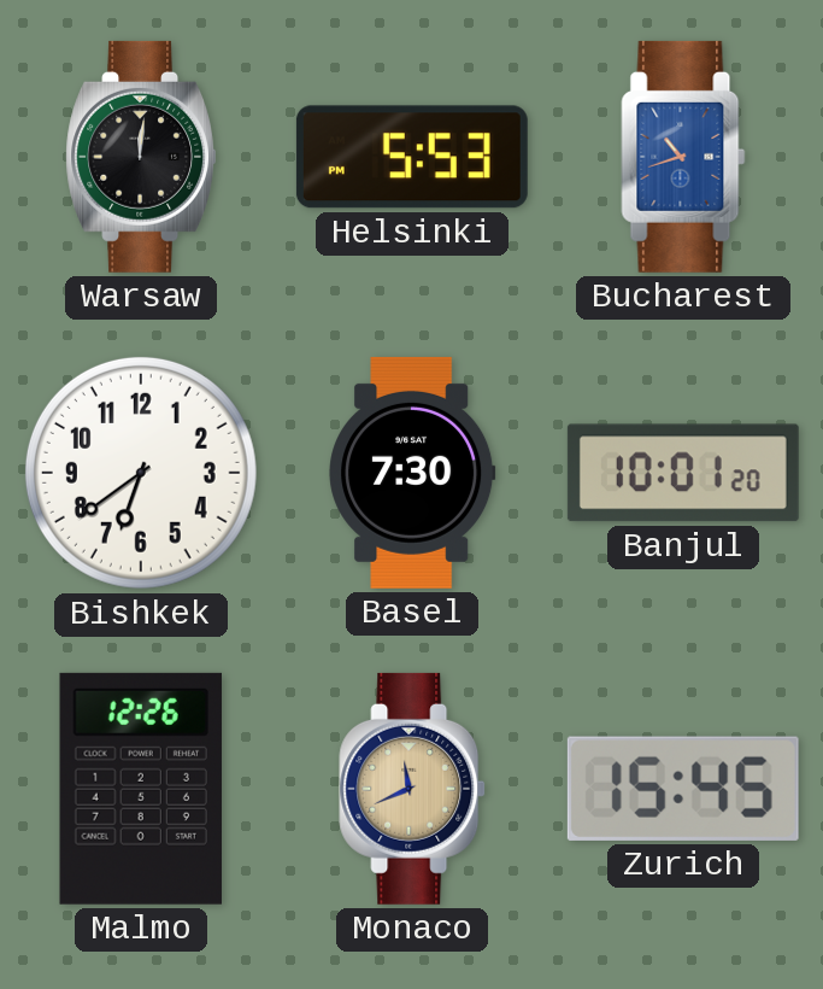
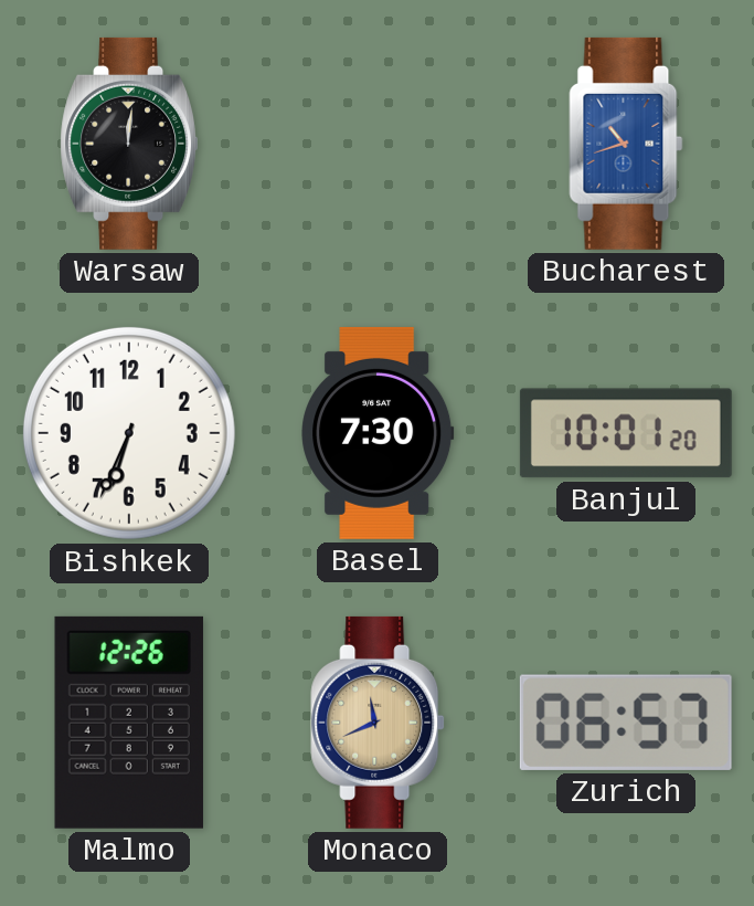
Helsinki: 5:53 -> none
Bishkek: 6:39 -> 6:34
Zurich: 15:45 -> 06:57
